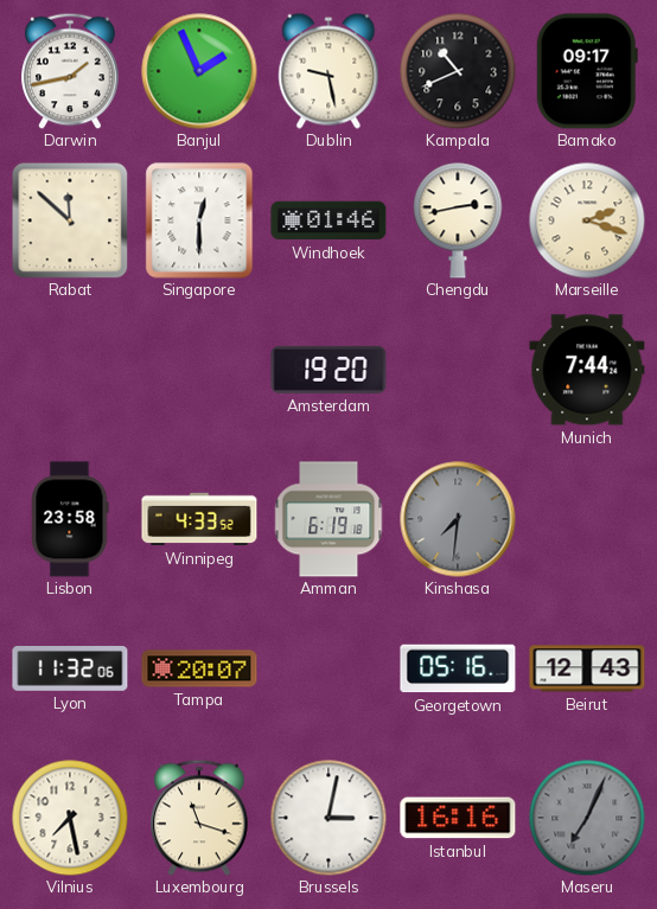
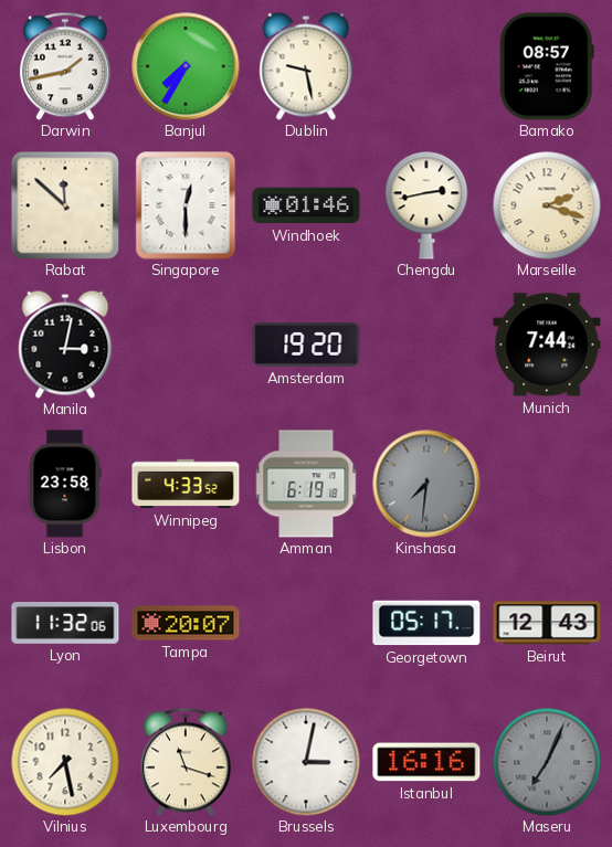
Banjul: 1:56 -> 7:35
Kampala: 10:41 -> none
Bamako: 09:17 -> 08:57
Manila: none -> 3:02
Georgetown: 05:16 -> 05:17
